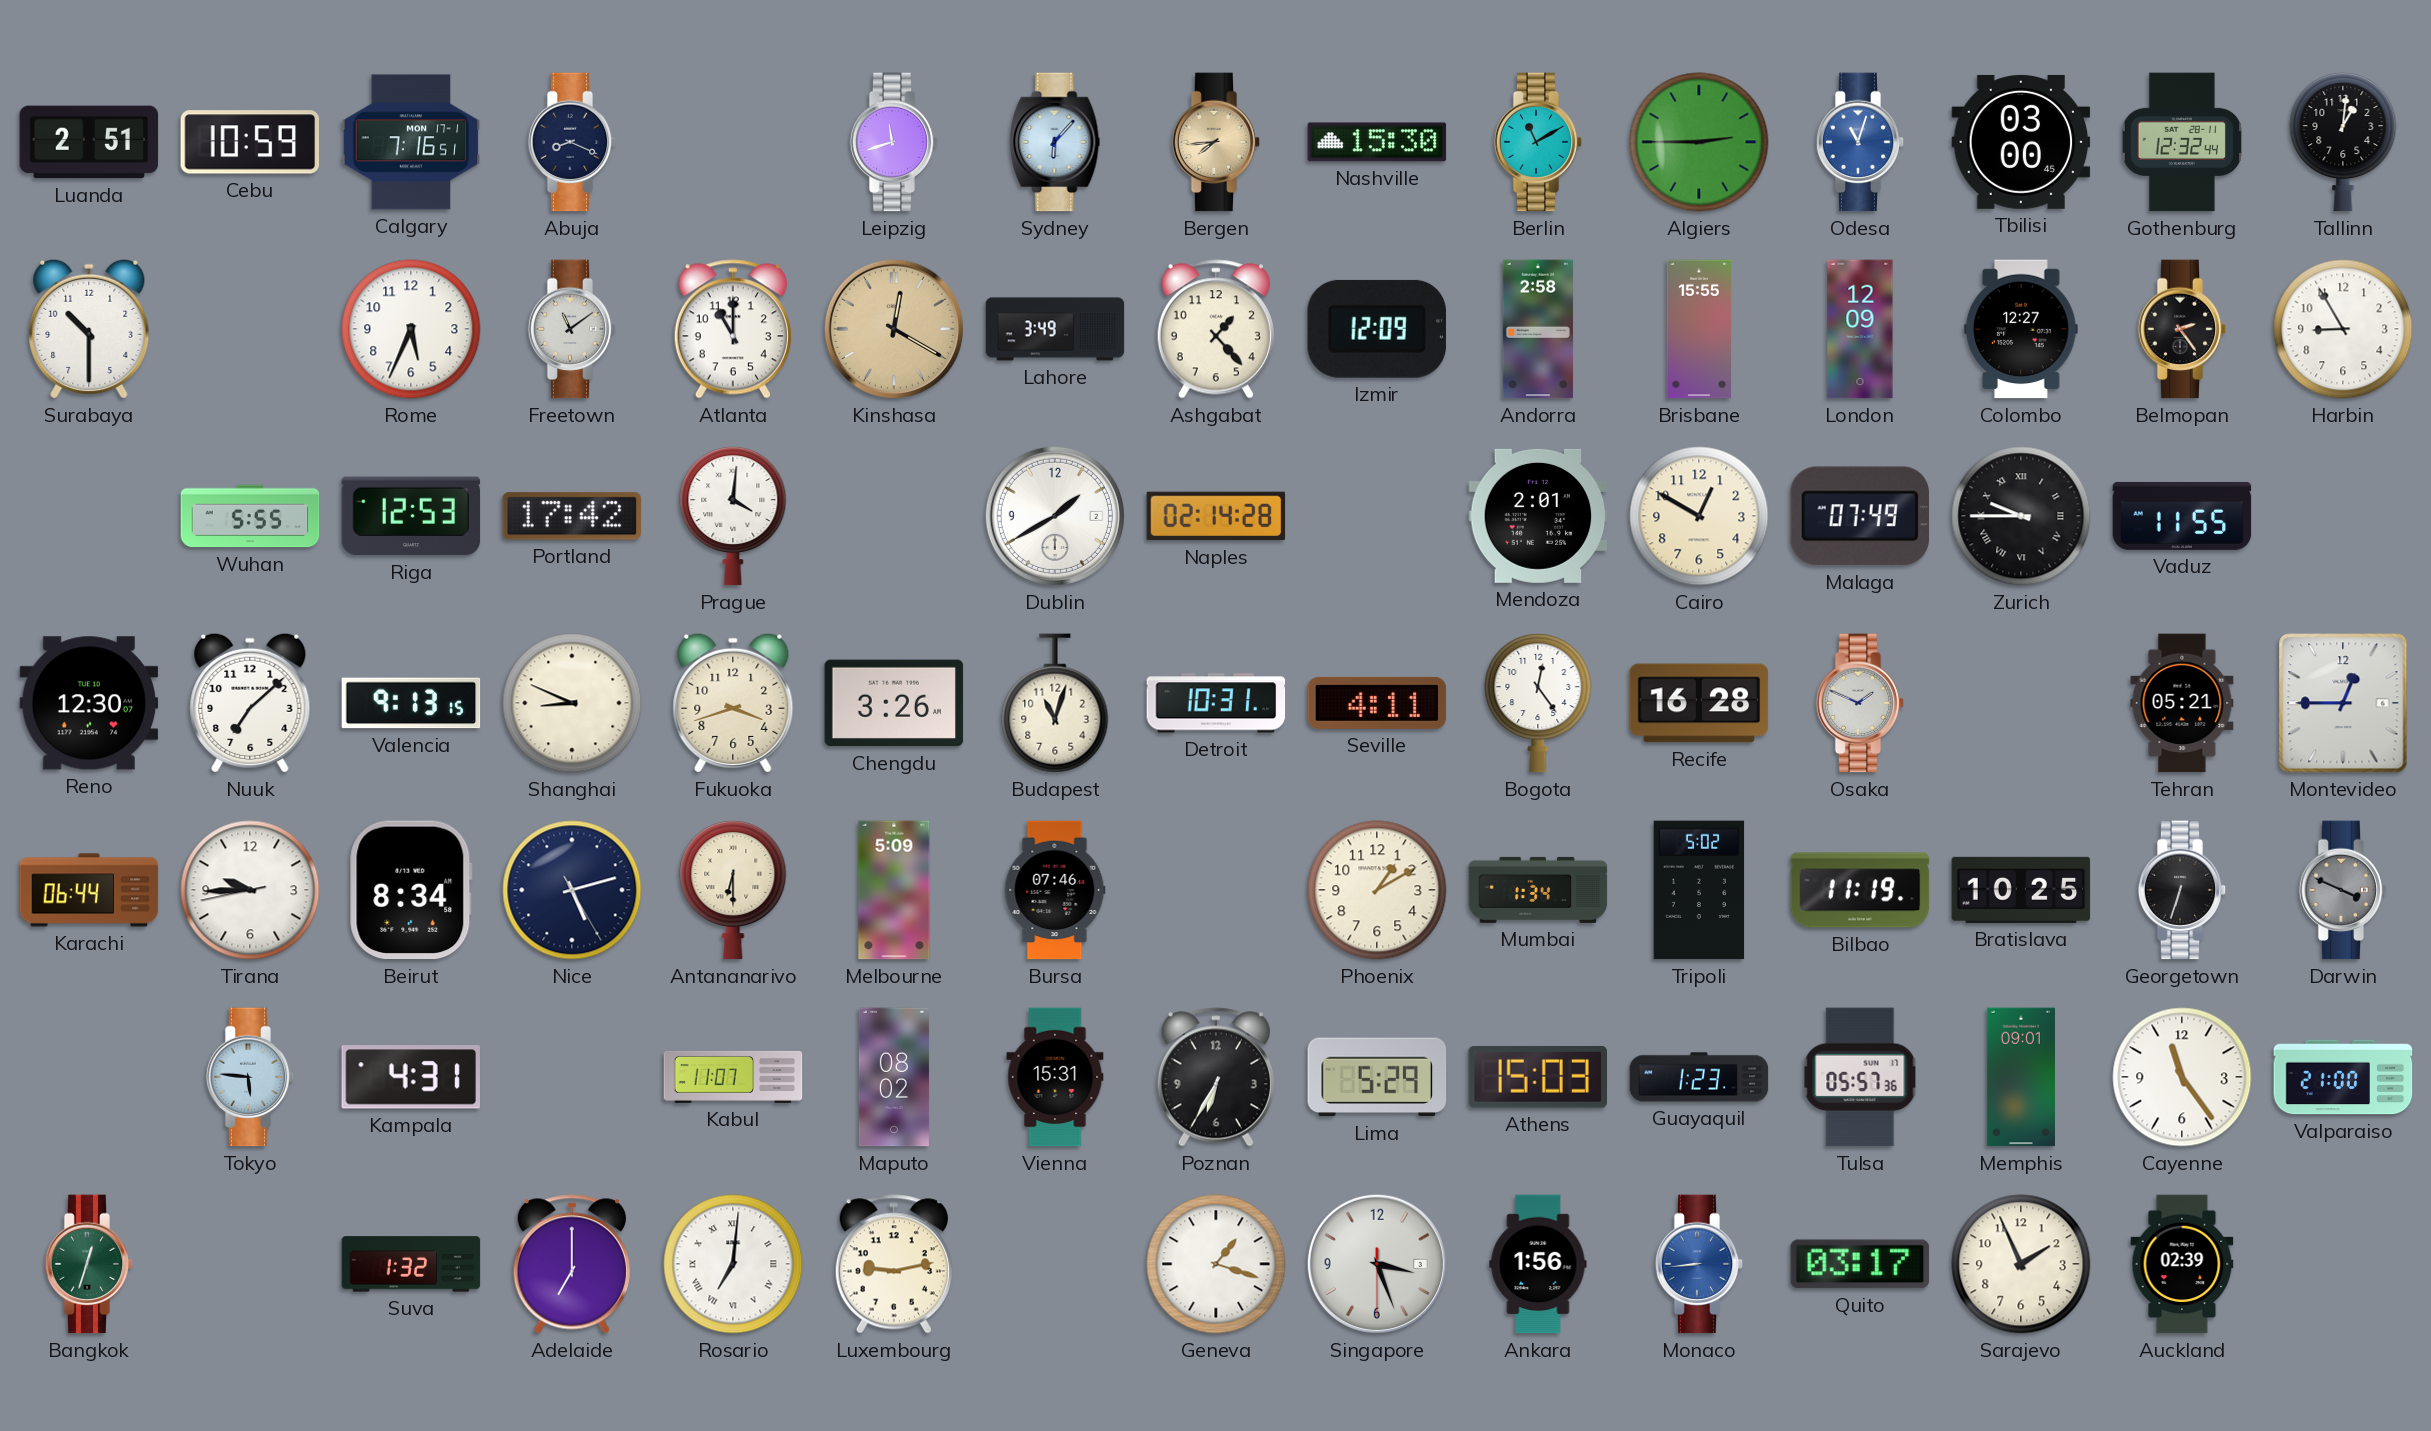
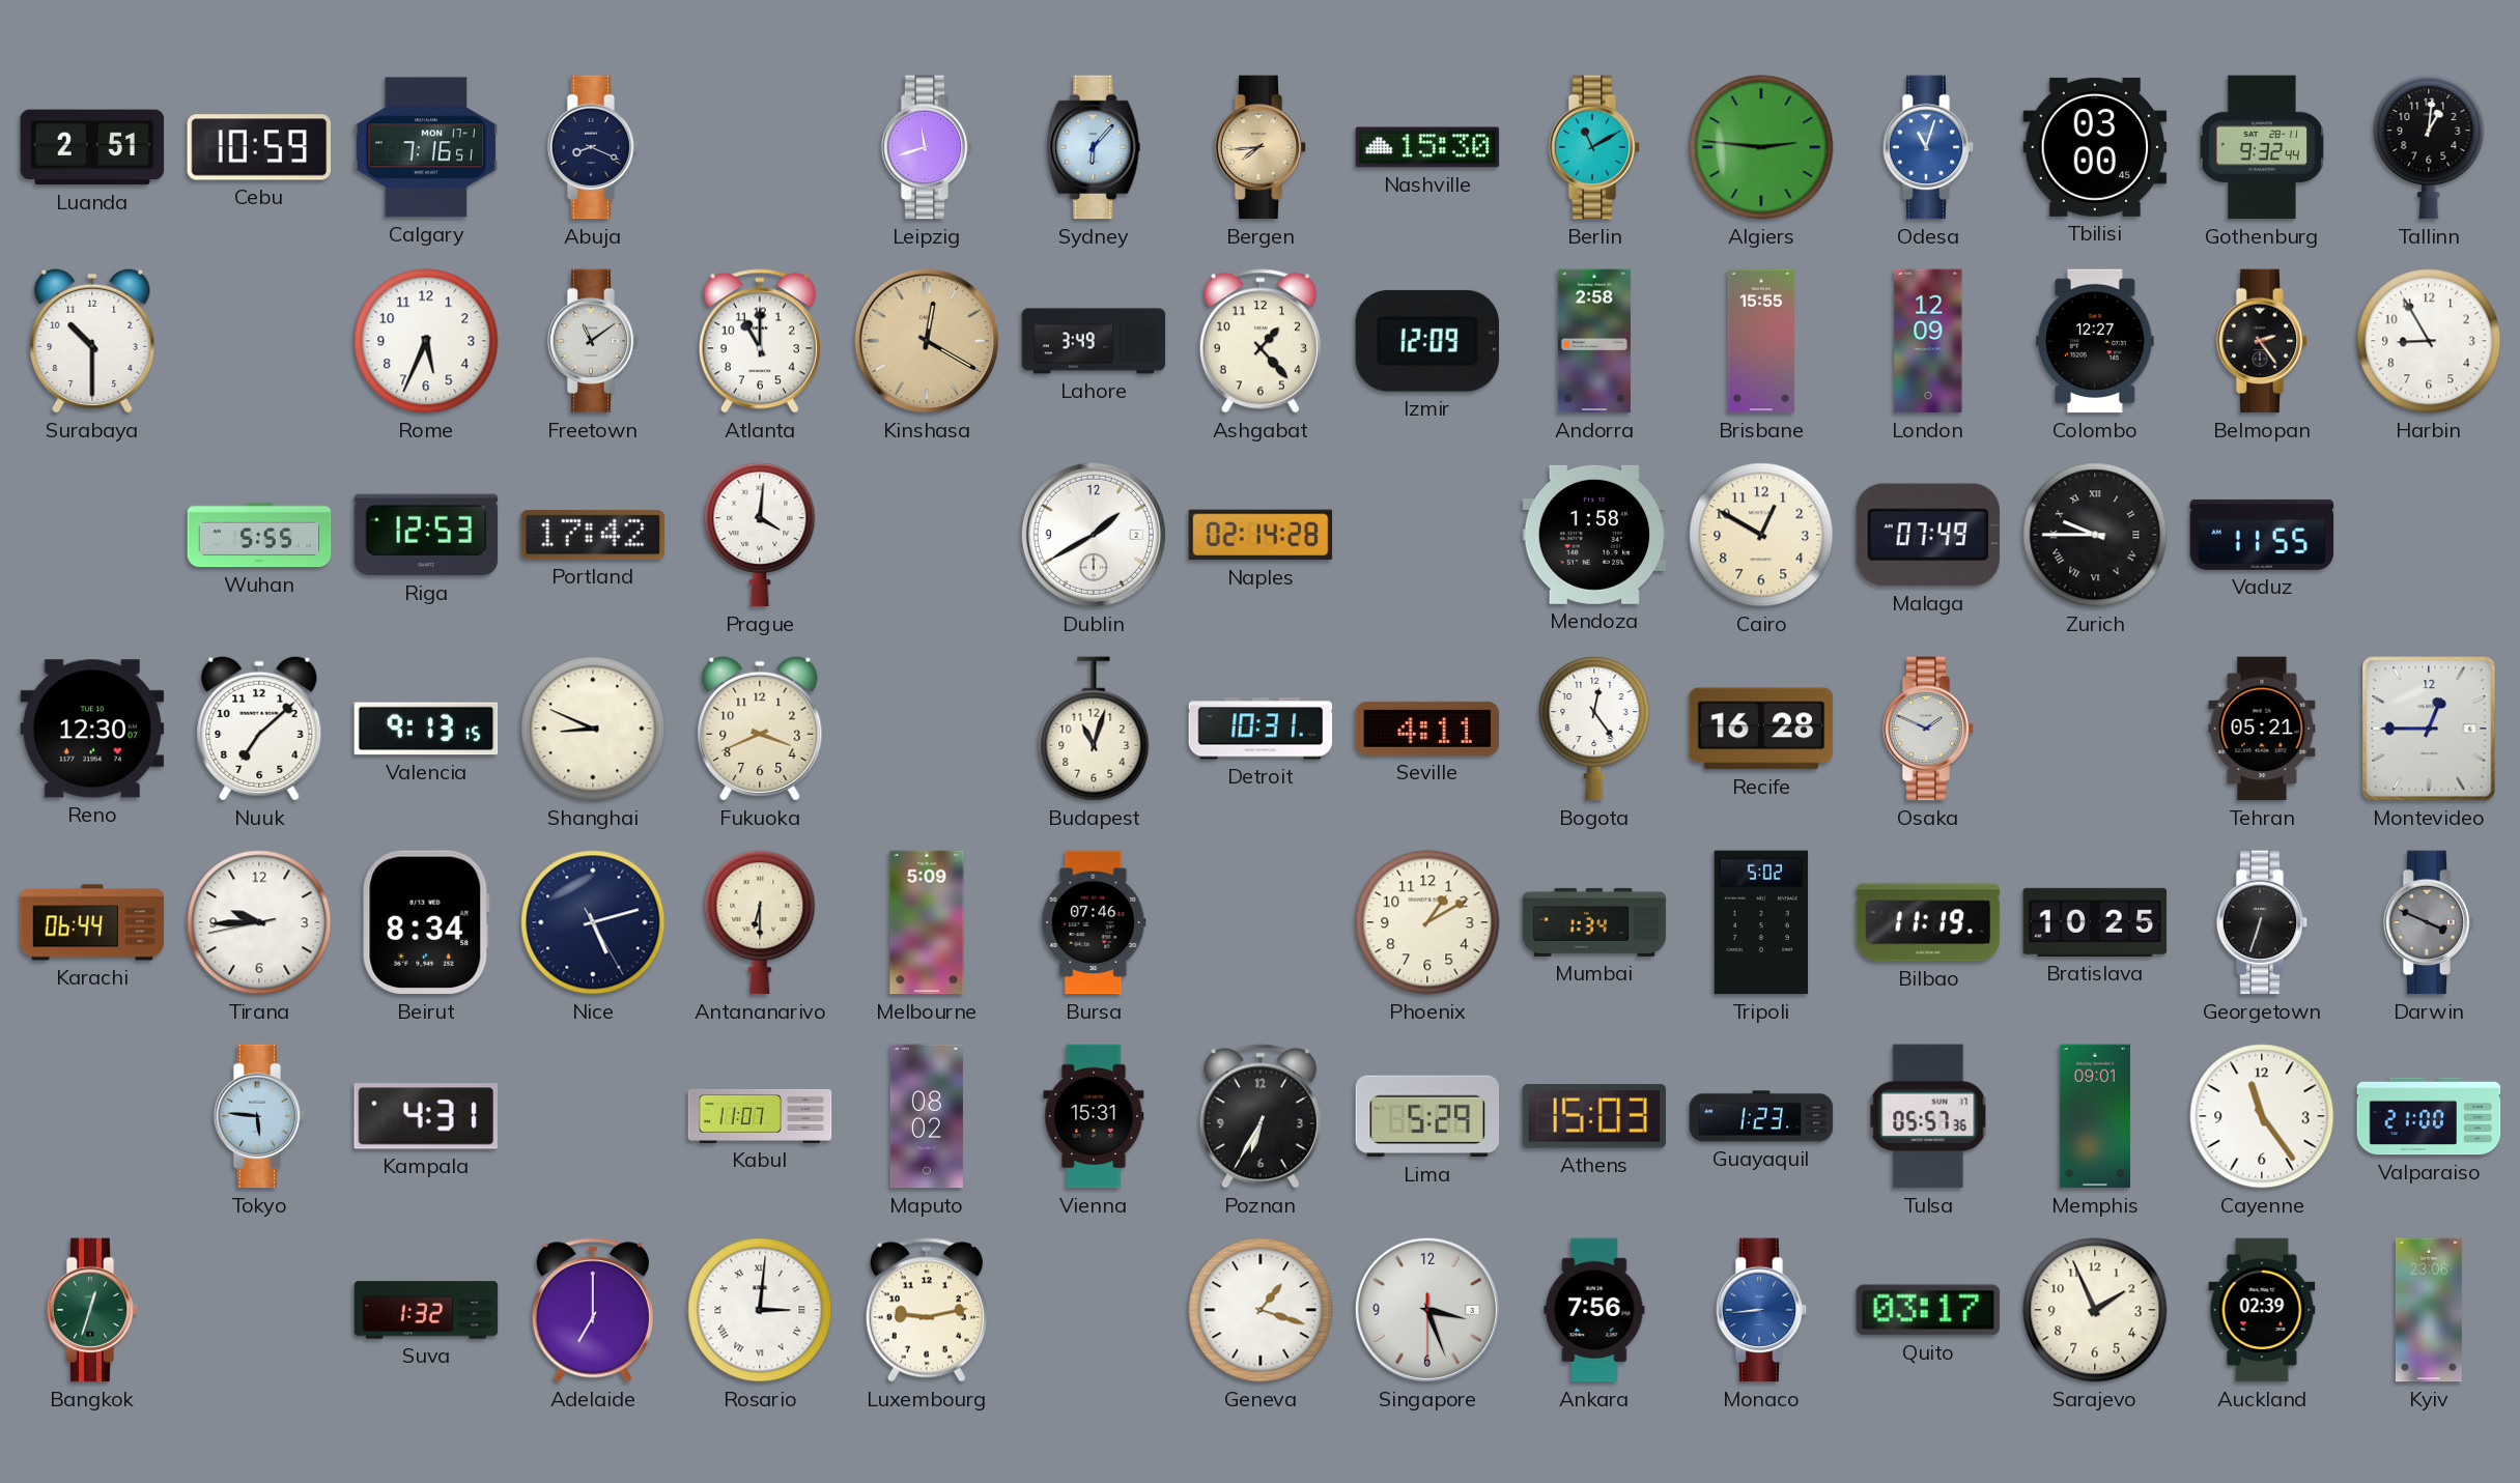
Algiers: 2:45 -> 2:46
Gothenburg: 12:32 -> 9:32
Mendoza: 2:01 -> 1:58
Fukuoka: 3:42 -> 3:41
Chengdu: 3:26 -> none
Rosario: 7:01 -> 3:01
Ankara: 1:56 -> 7:56
Kyiv: none -> 23:06
